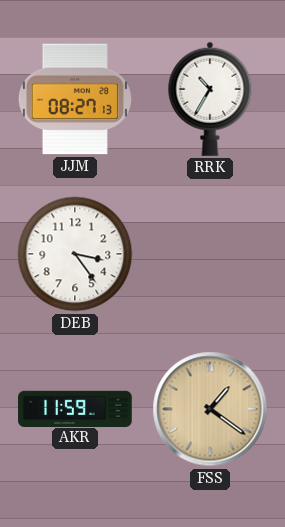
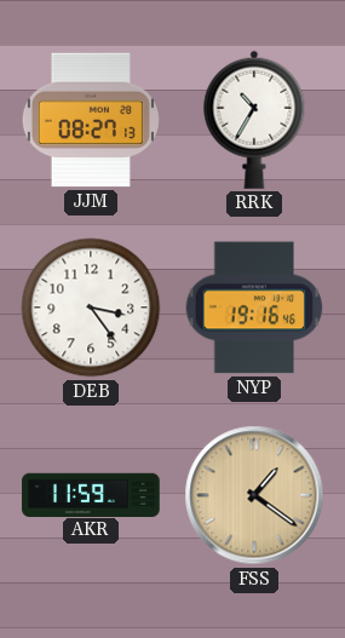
NYP: none -> 19:16
